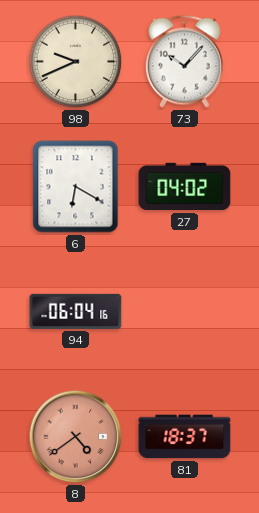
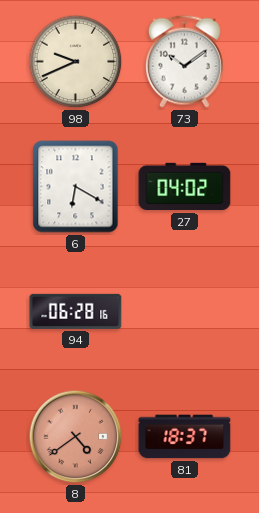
73: 10:07 -> 10:09
94: 06:04 -> 06:28
